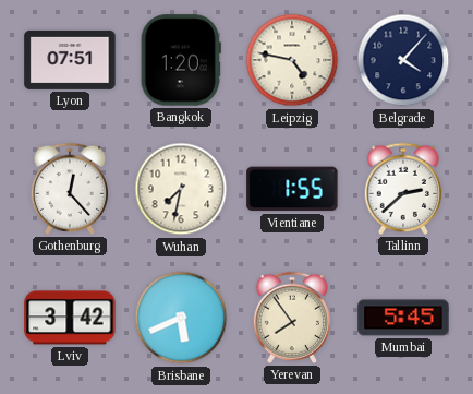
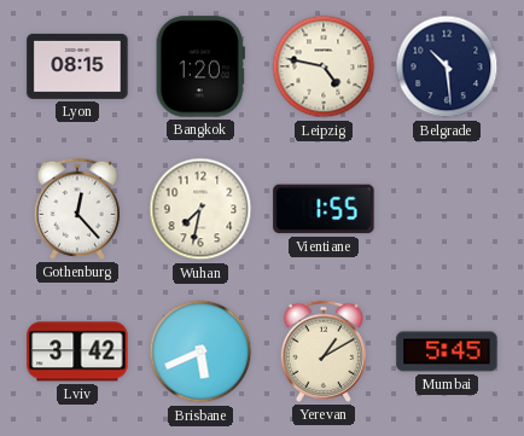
Lyon: 07:51 -> 08:15
Belgrade: 4:07 -> 10:29
Tallinn: 2:38 -> none
Yerevan: 7:54 -> 1:10
